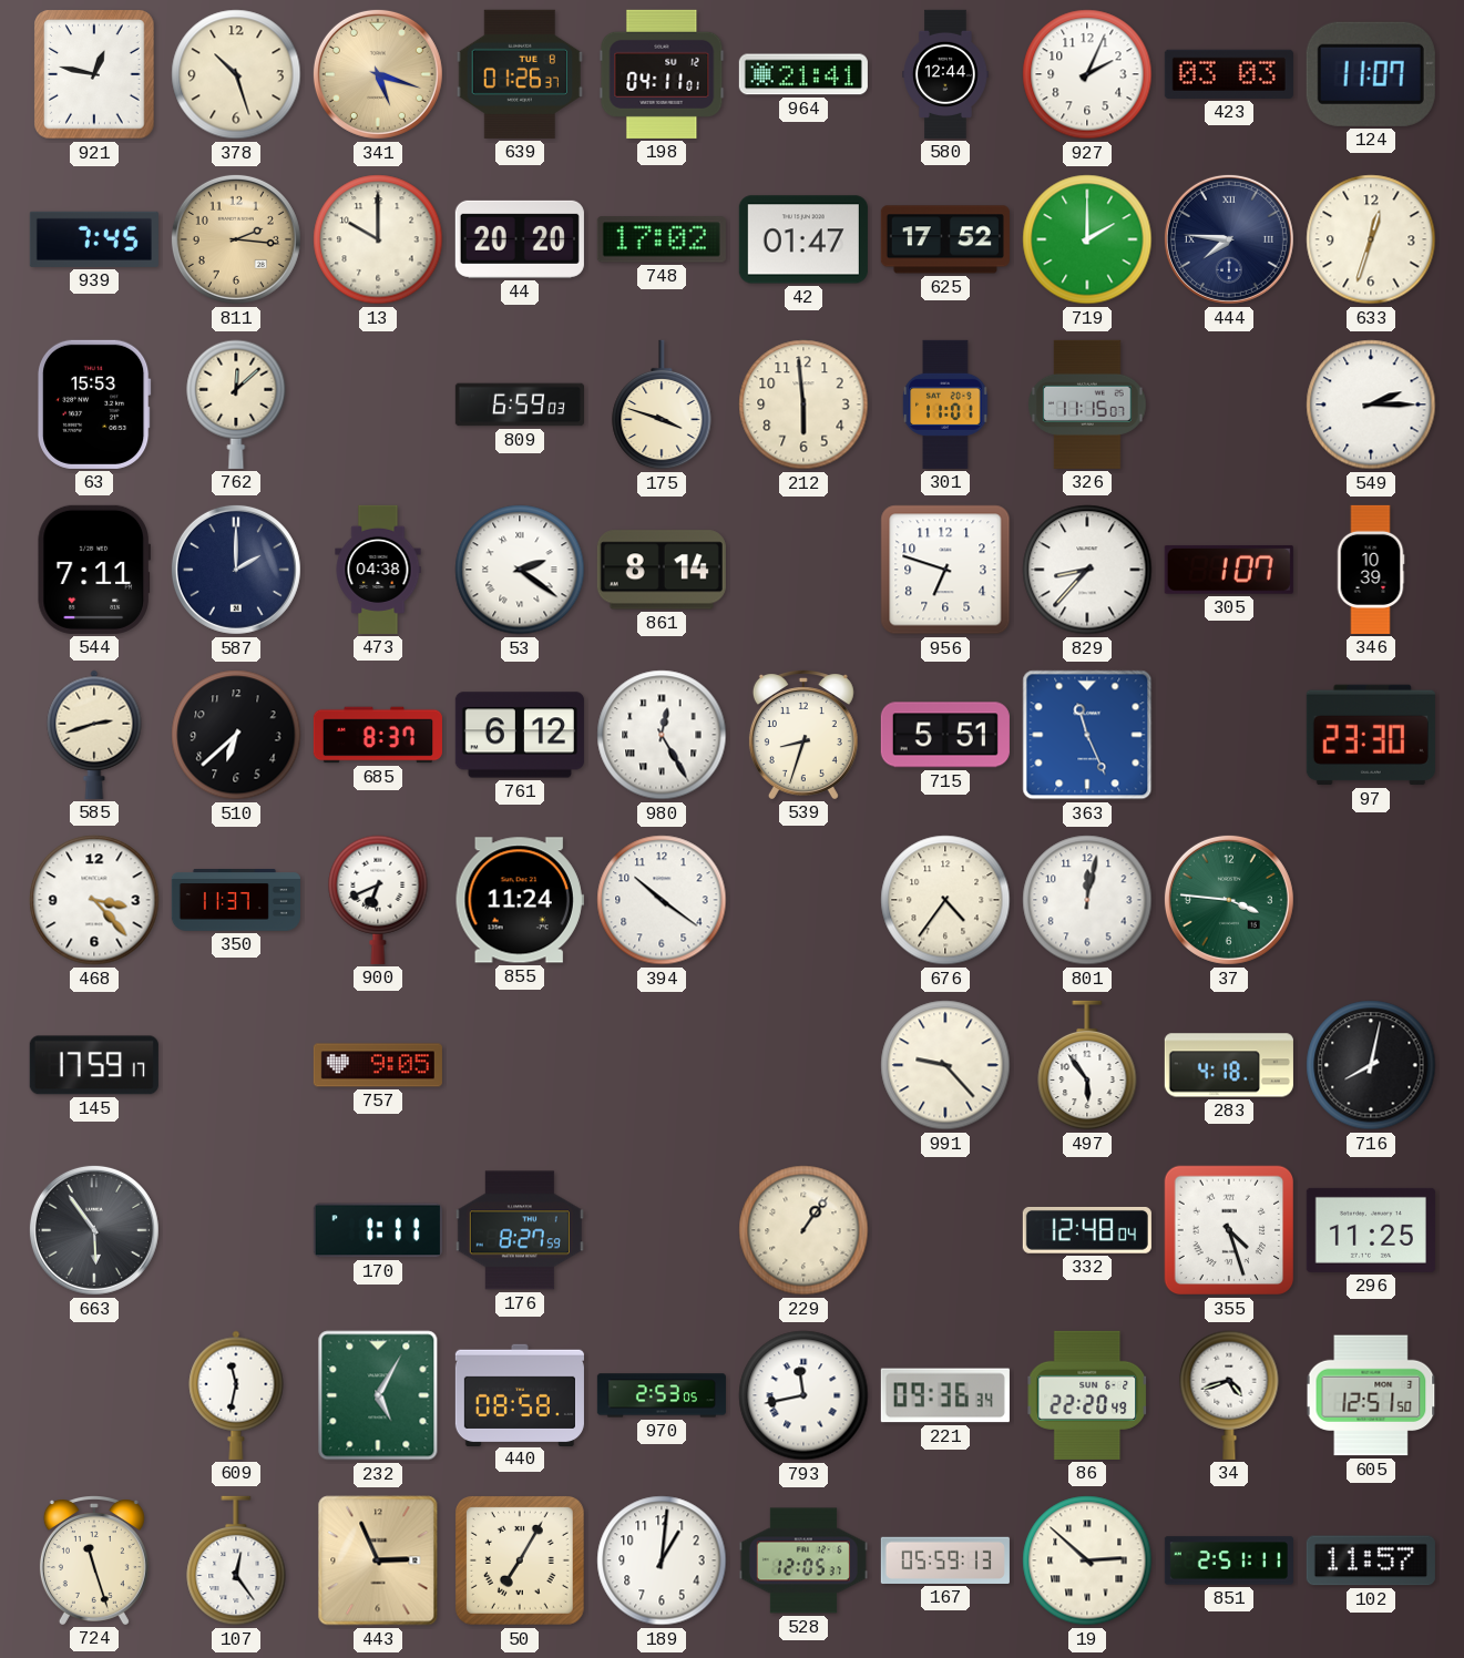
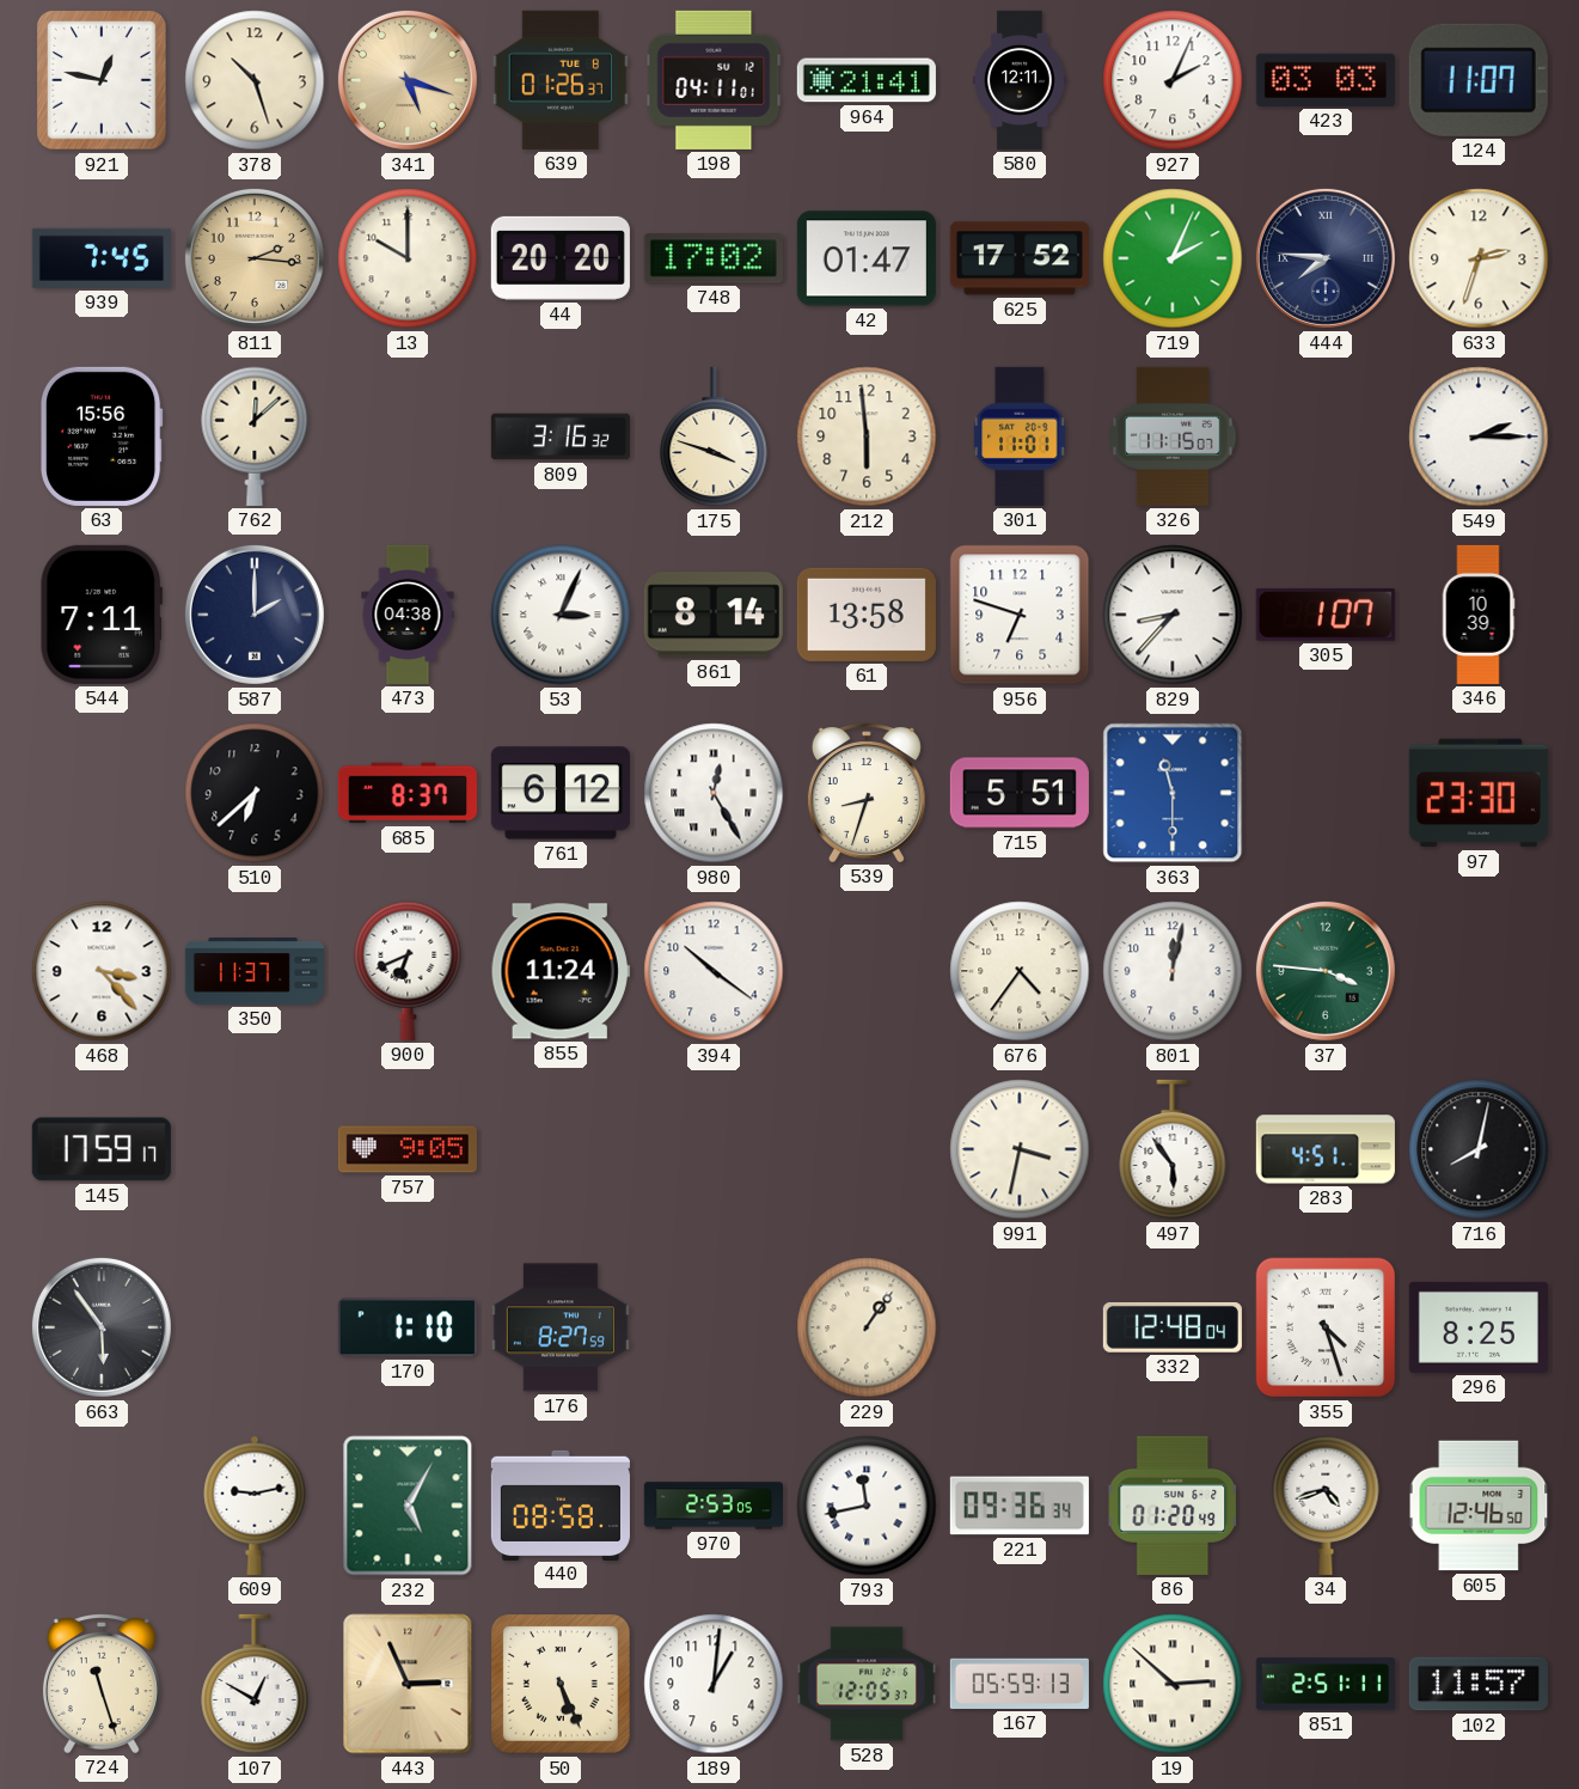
580: 12:44 -> 12:11
719: 2:00 -> 2:04
633: 12:33 -> 2:33
63: 15:53 -> 15:56
809: 6:59 -> 3:16
53: 2:21 -> 3:04
61: none -> 13:58
585: 2:42 -> none
363: 11:26 -> 11:30
991: 9:23 -> 3:32
283: 4:18 -> 4:51
170: 1:11 -> 1:10
296: 11:25 -> 8:25
609: 11:32 -> 9:13
86: 22:20 -> 01:20
605: 12:51 -> 12:46
107: 12:24 -> 12:50
50: 7:05 -> 5:26
